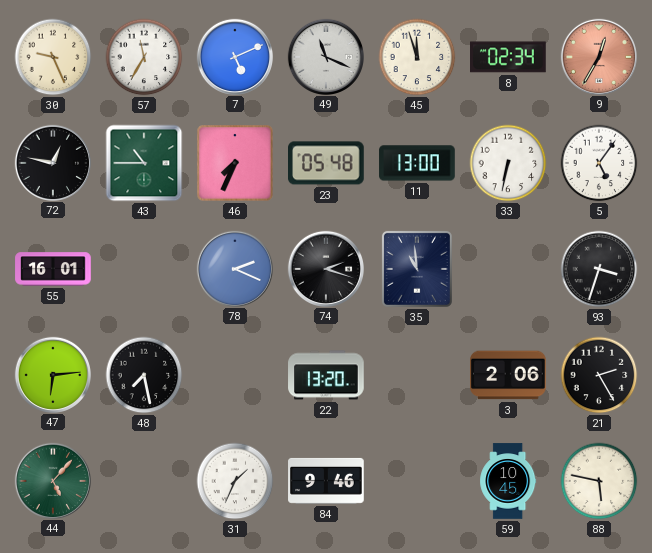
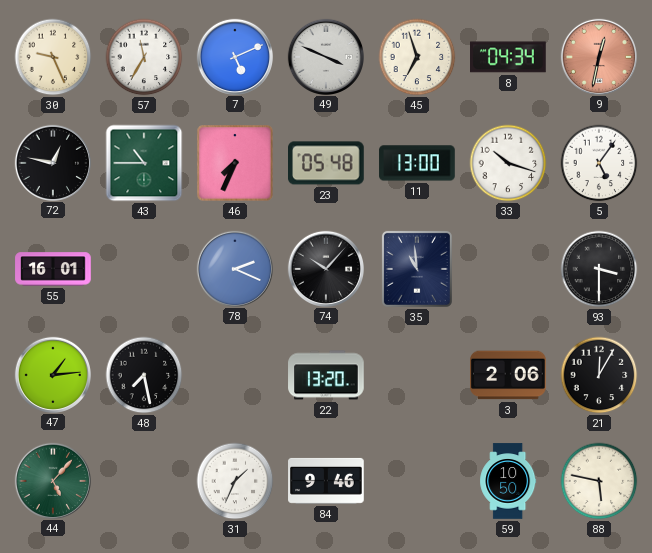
49: 11:19 -> 3:49
45: 11:57 -> 6:57
8: 02:34 -> 04:34
9: 12:35 -> 12:32
33: 6:32 -> 10:18
74: 2:18 -> 10:07
93: 3:33 -> 3:30
47: 6:14 -> 1:14
21: 2:25 -> 12:05
59: 10:45 -> 10:50
